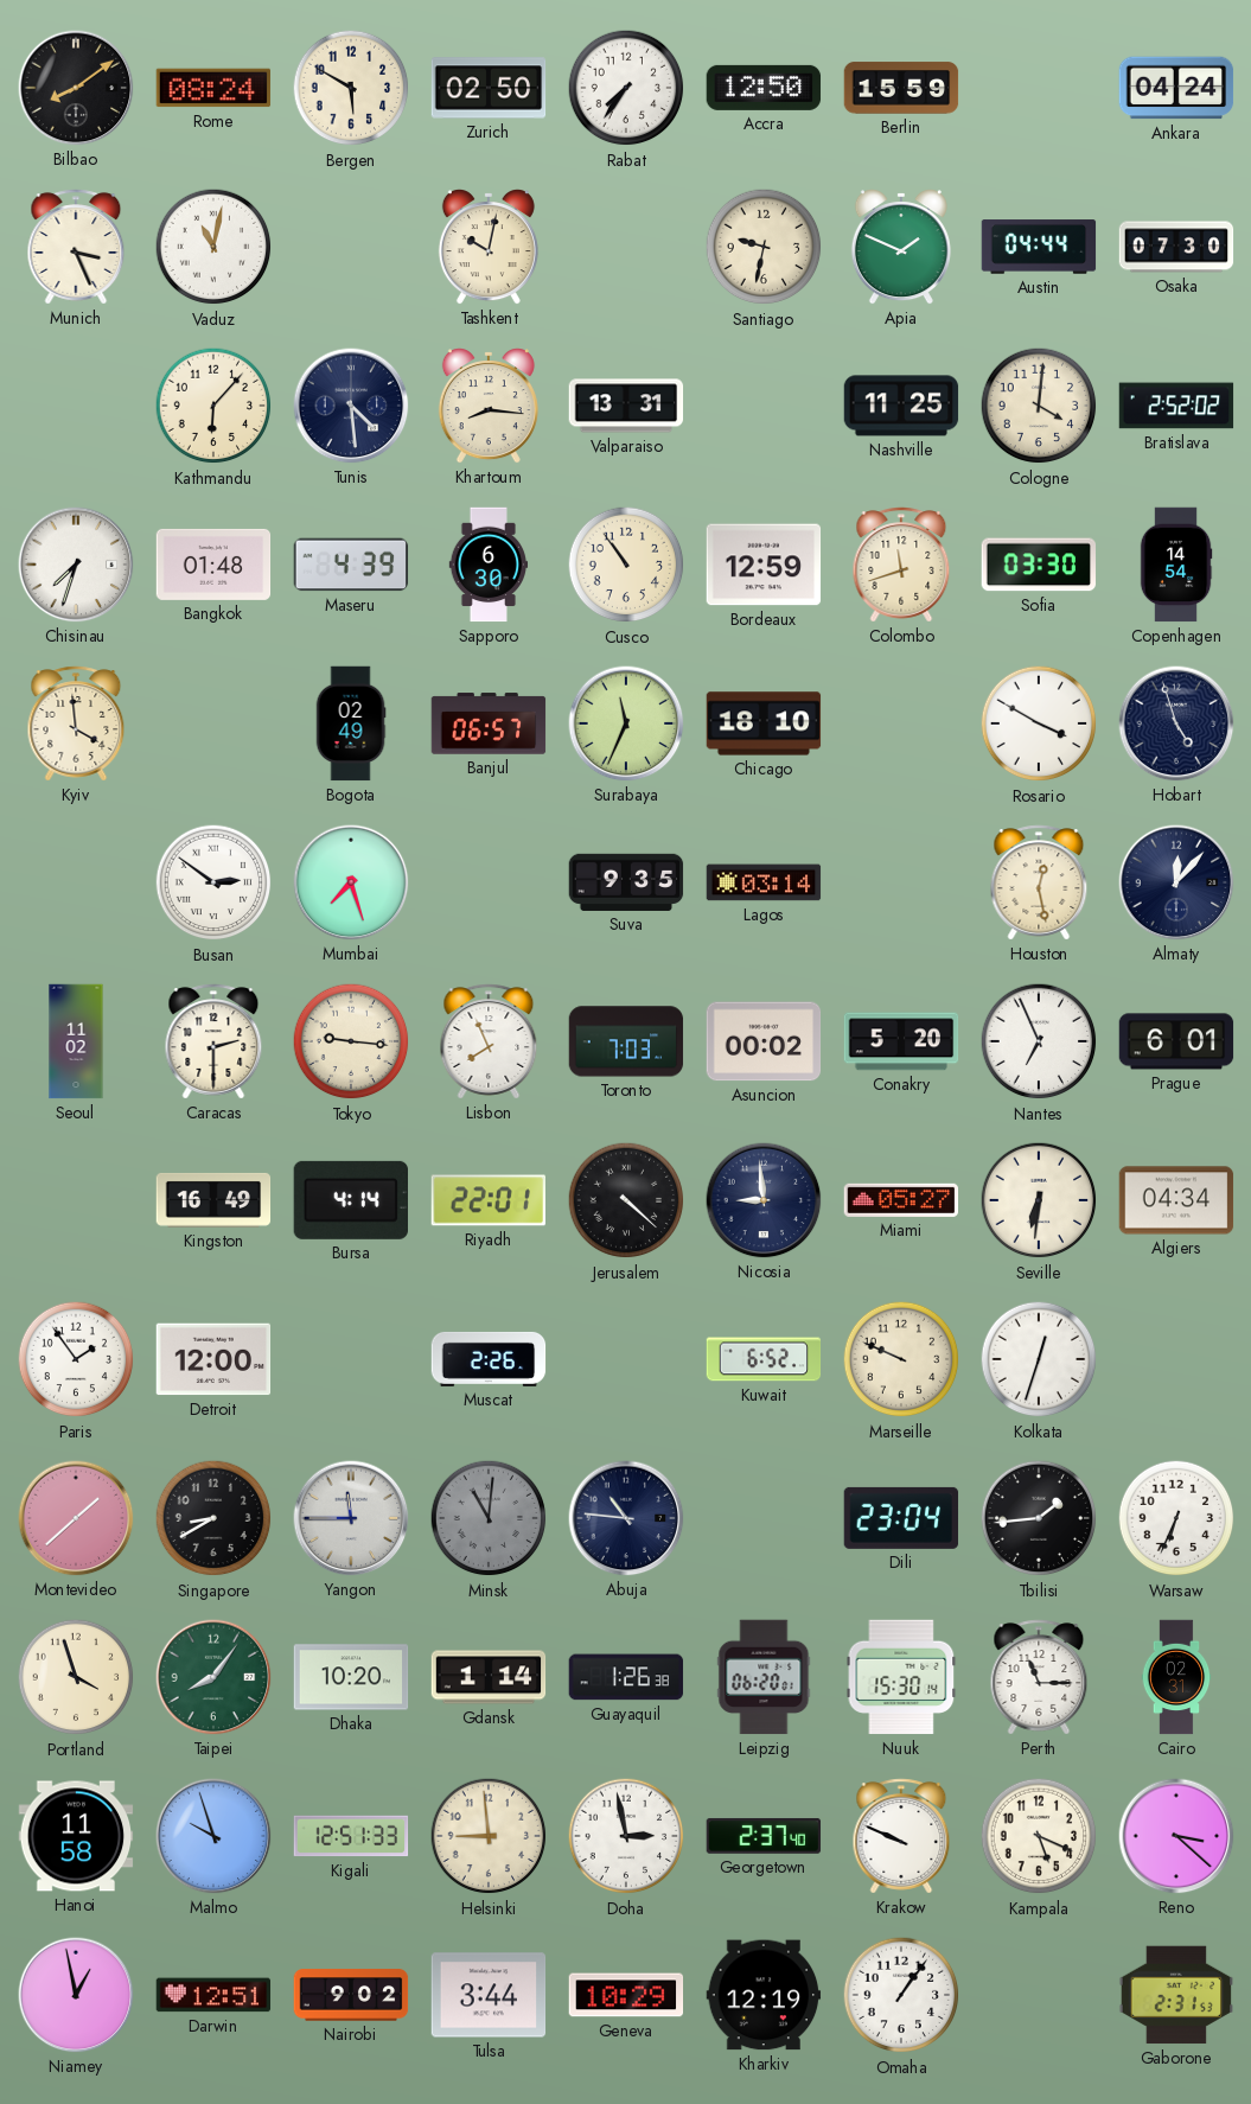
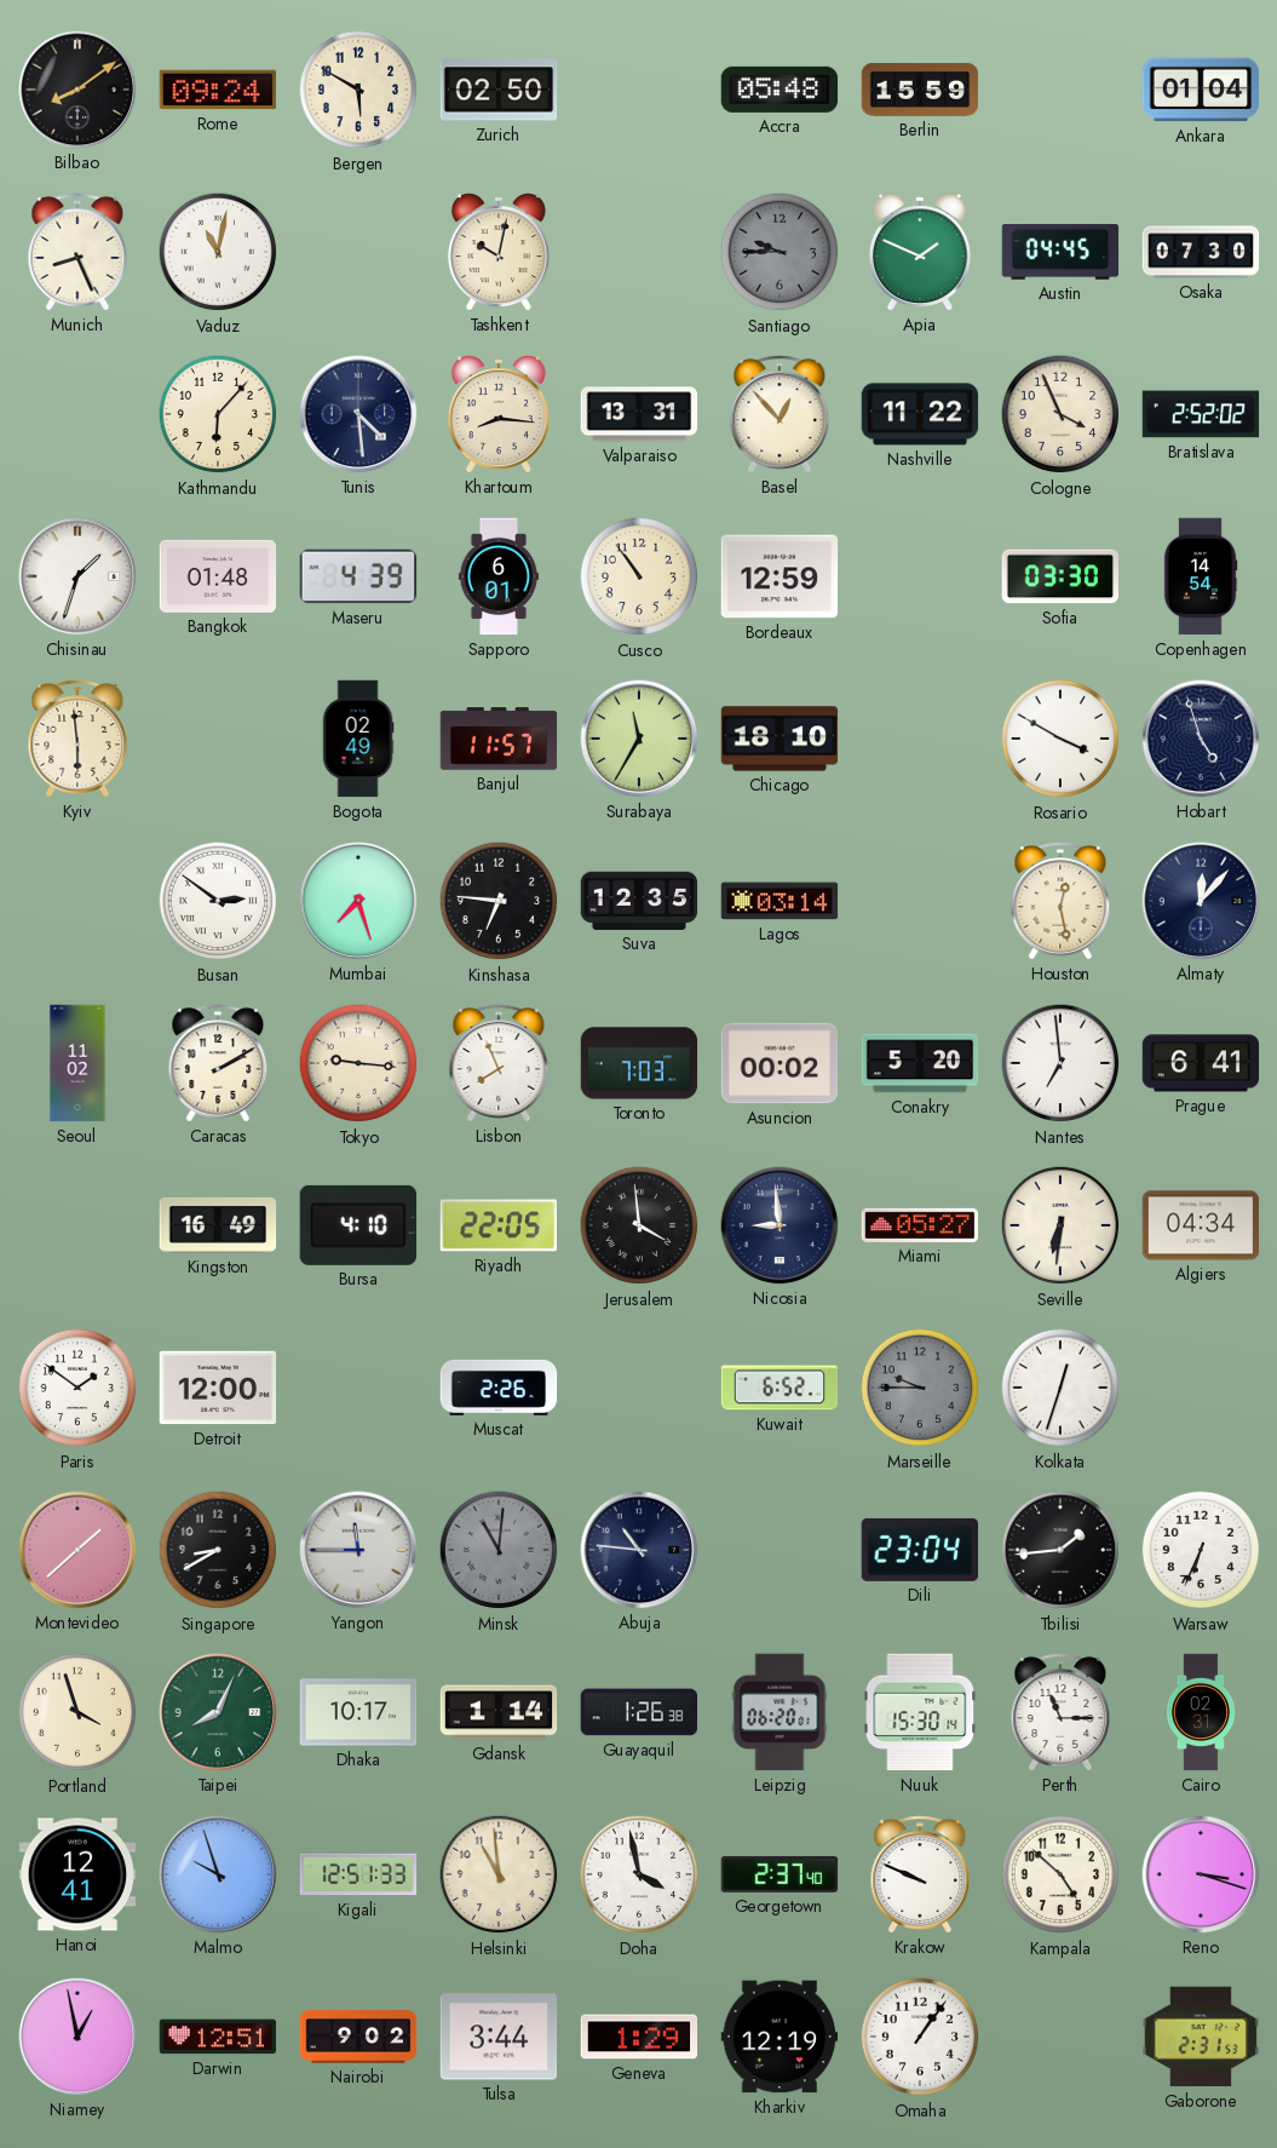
Rome: 08:24 -> 09:24
Rabat: 7:36 -> none
Accra: 12:50 -> 05:48
Ankara: 04:24 -> 01:04
Munich: 3:26 -> 8:26
Santiago: 9:32 -> 9:45
Santiago dial: cream -> grey
Austin: 04:44 -> 04:45
Basel: none -> 12:53
Nashville: 11:25 -> 11:22
Cologne: 4:01 -> 3:56
Chisinau: 7:33 -> 1:33
Sapporo: 6:30 -> 6:01
Colombo: 11:42 -> none
Kyiv: 3:59 -> 5:59
Banjul: 06:57 -> 11:57
Surabaya: 11:34 -> 11:35
Kinshasa: none -> 6:46
Suva: 9:35 -> 12:35
Caracas: 2:30 -> 2:10
Nantes: 6:56 -> 6:59
Prague: 6:01 -> 6:41
Bursa: 4:14 -> 4:10
Riyadh: 22:01 -> 22:05
Jerusalem: 4:22 -> 3:59
Paris: 1:54 -> 1:51
Marseille: 9:49 -> 9:45
Marseille dial: cream -> grey
Taipei: 8:06 -> 8:04
Dhaka: 10:20 -> 10:17
Hanoi: 11:58 -> 12:41
Helsinki: 8:59 -> 10:59
Doha: 2:58 -> 3:58
Kampala: 5:19 -> 4:52
Reno: 3:22 -> 3:18
Geneva: 10:29 -> 1:29
